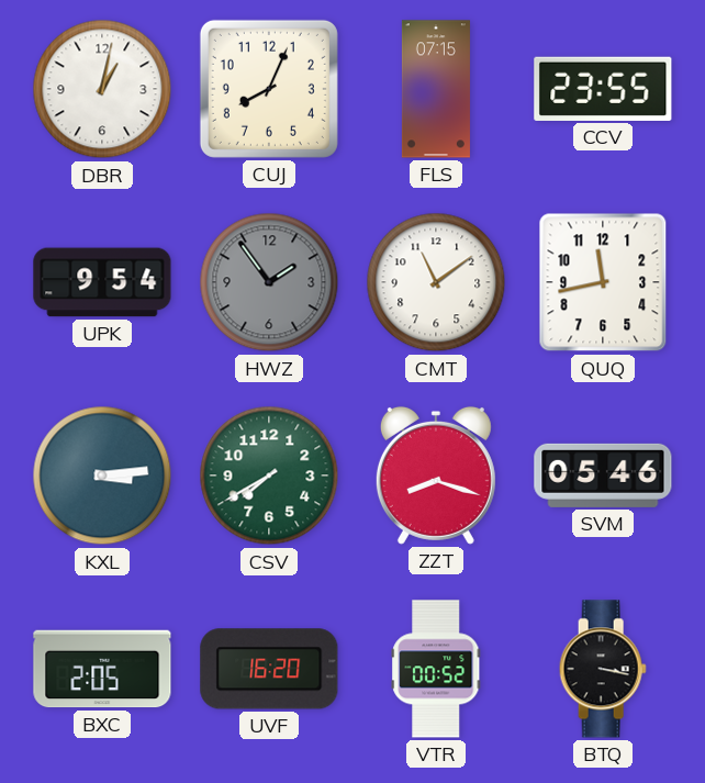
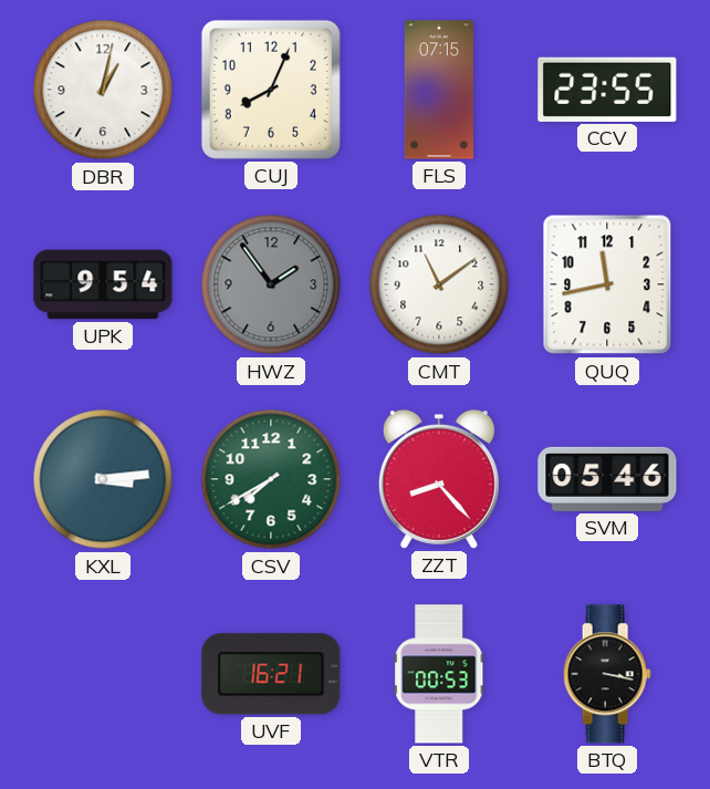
ZZT: 8:18 -> 8:23
BXC: 2:05 -> none
UVF: 16:20 -> 16:21
VTR: 00:52 -> 00:53
